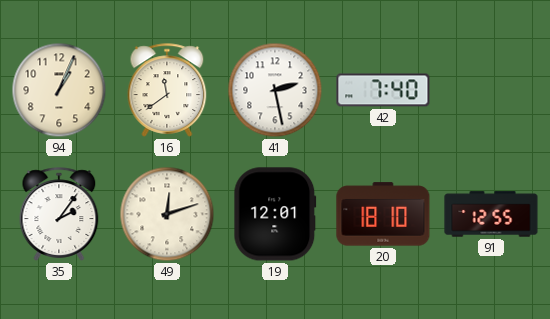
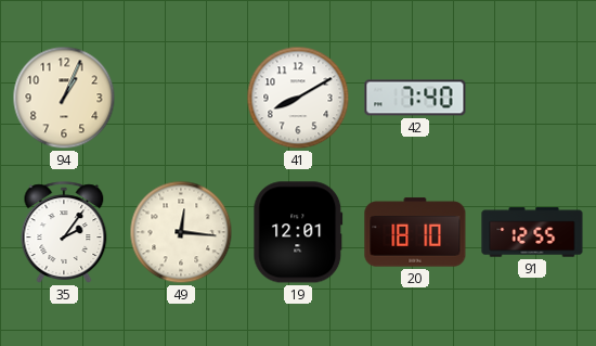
16: 11:39 -> none
41: 2:28 -> 8:10
49: 12:12 -> 12:16
